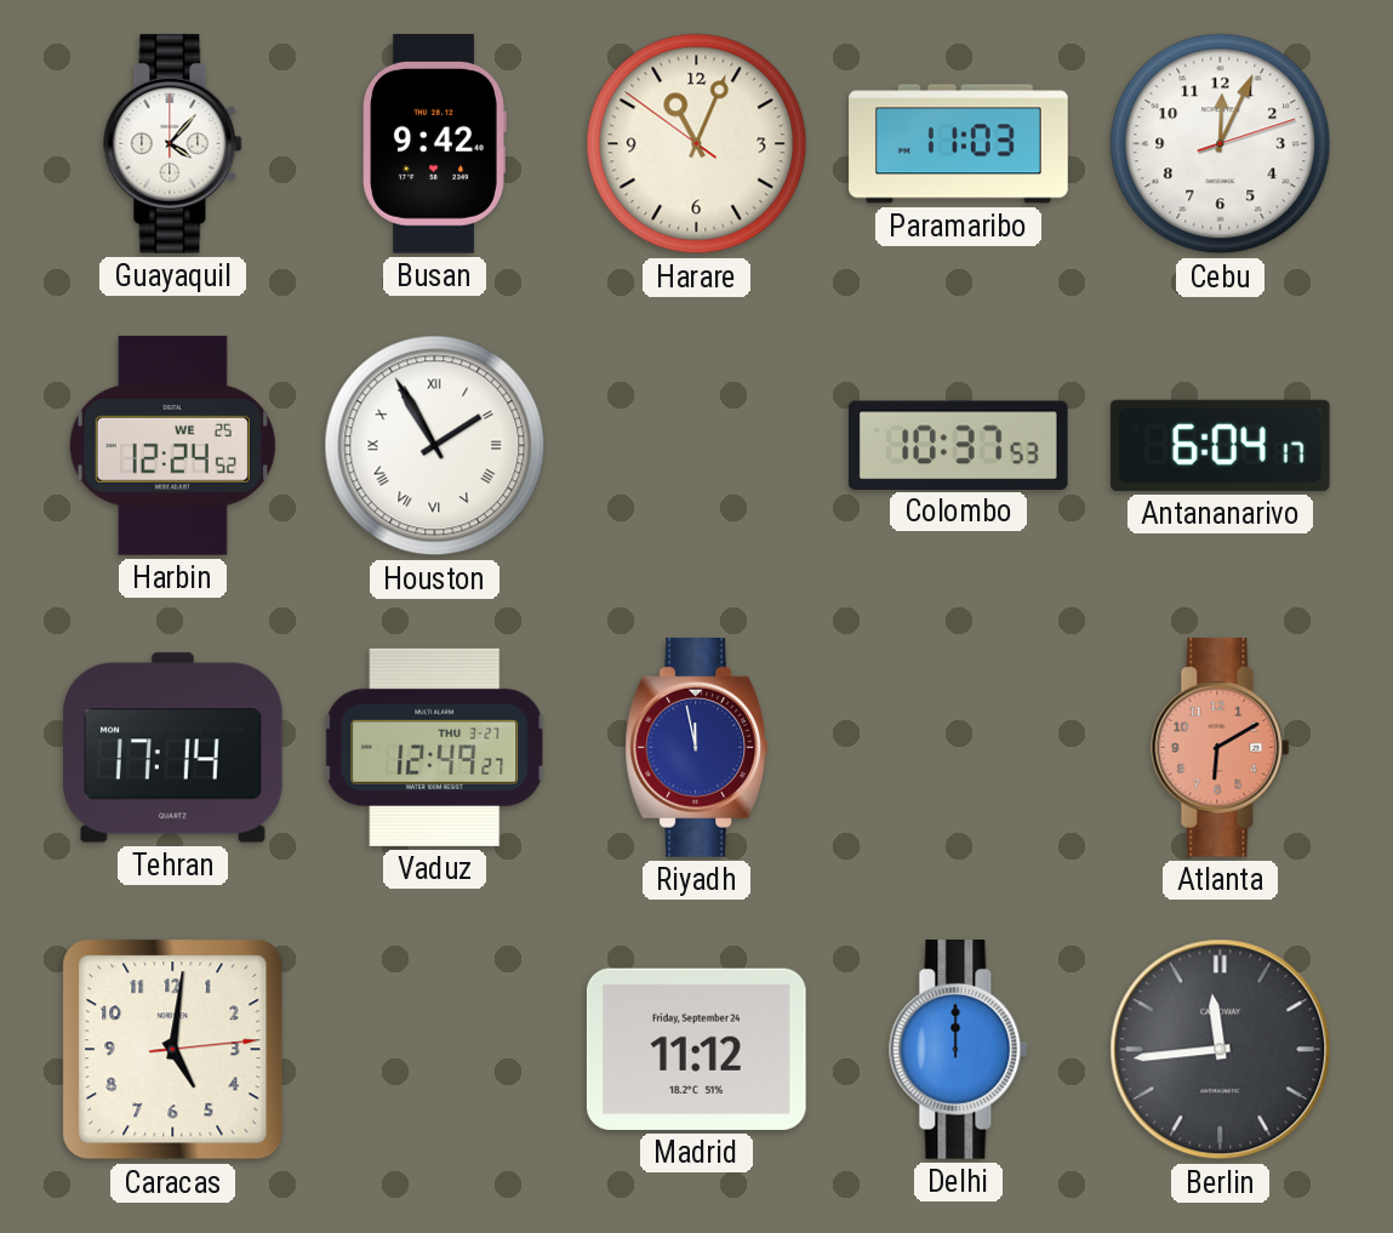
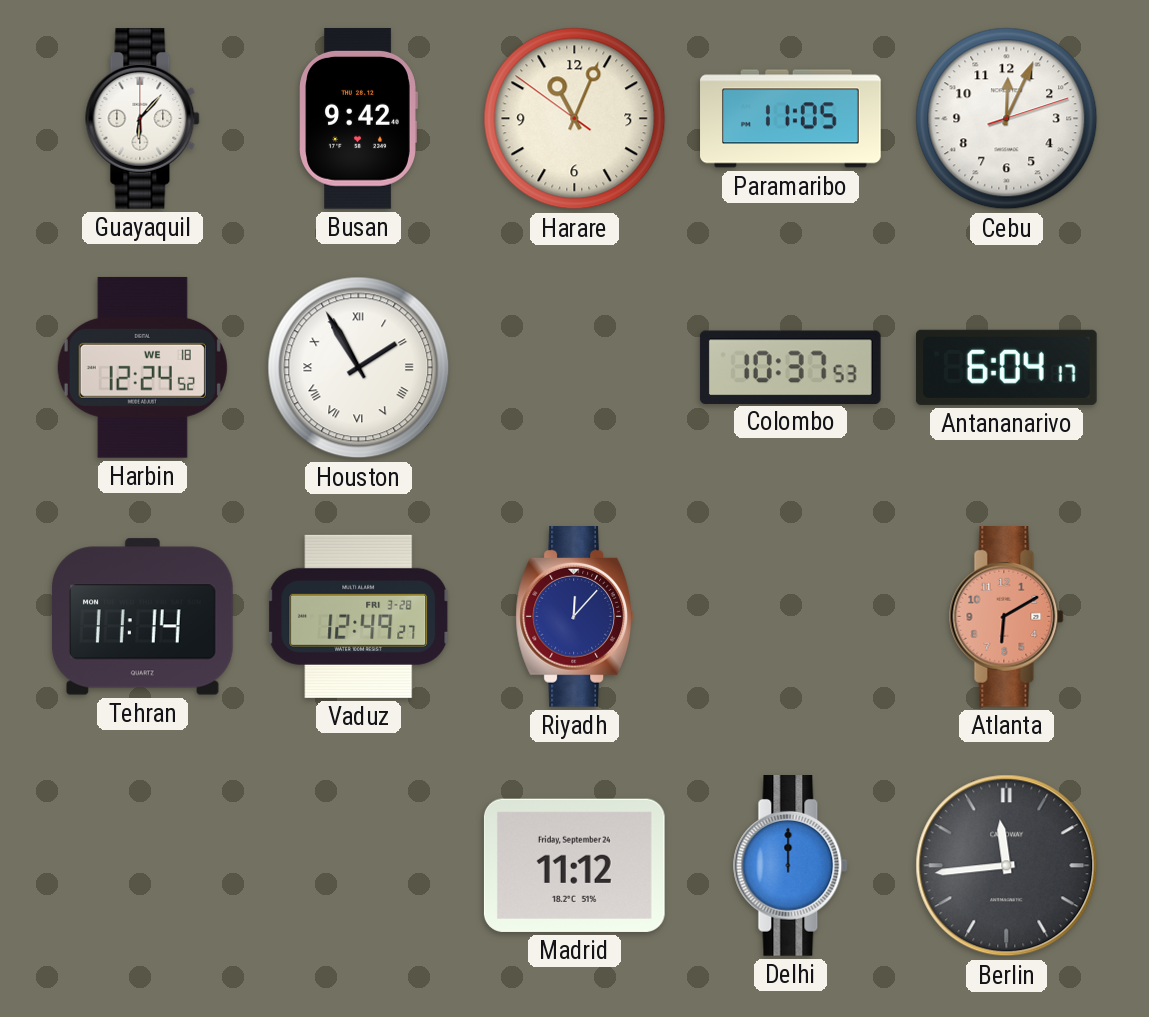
Guayaquil: 4:07 -> 6:07
Paramaribo: 11:03 -> 11:05
Harbin date: WE 25 -> WE 18
Tehran: 17:14 -> 11:14
Vaduz date: THU 3-27 -> FRI 3-28
Riyadh: 11:58 -> 12:07
Caracas: 5:01 -> none
